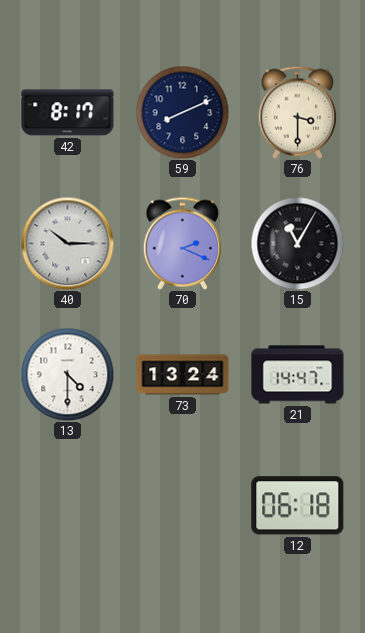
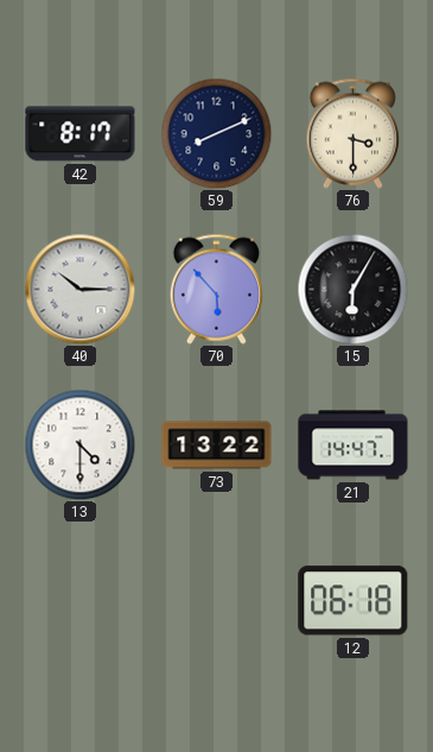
70: 2:19 -> 5:53
15: 11:05 -> 6:05
73: 13:24 -> 13:22
